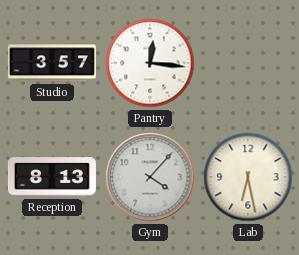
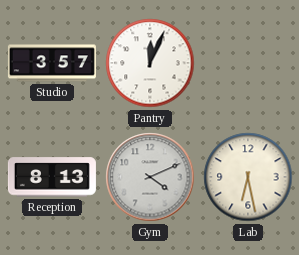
Pantry: 12:16 -> 12:04
Gym: 4:07 -> 4:11
